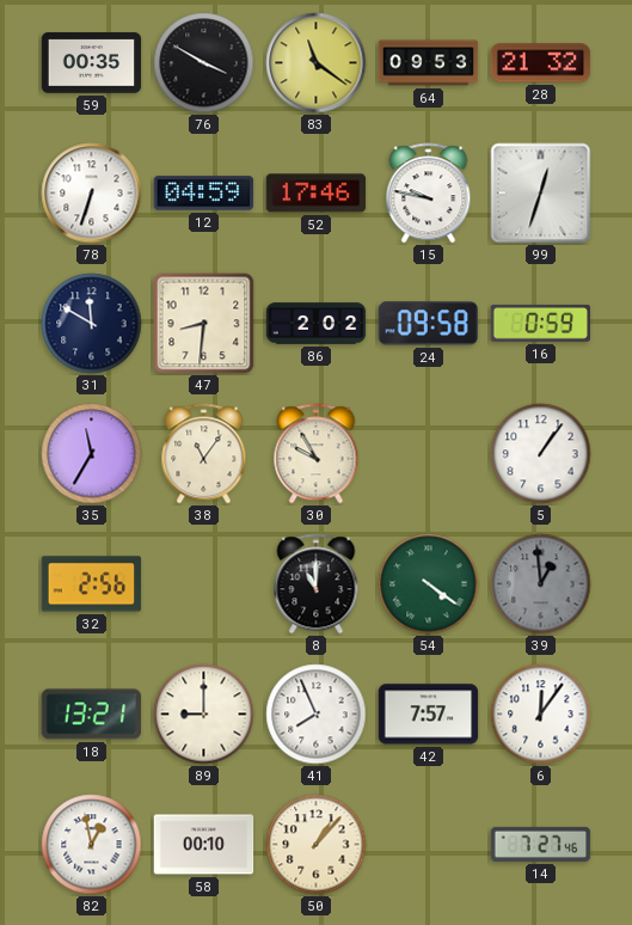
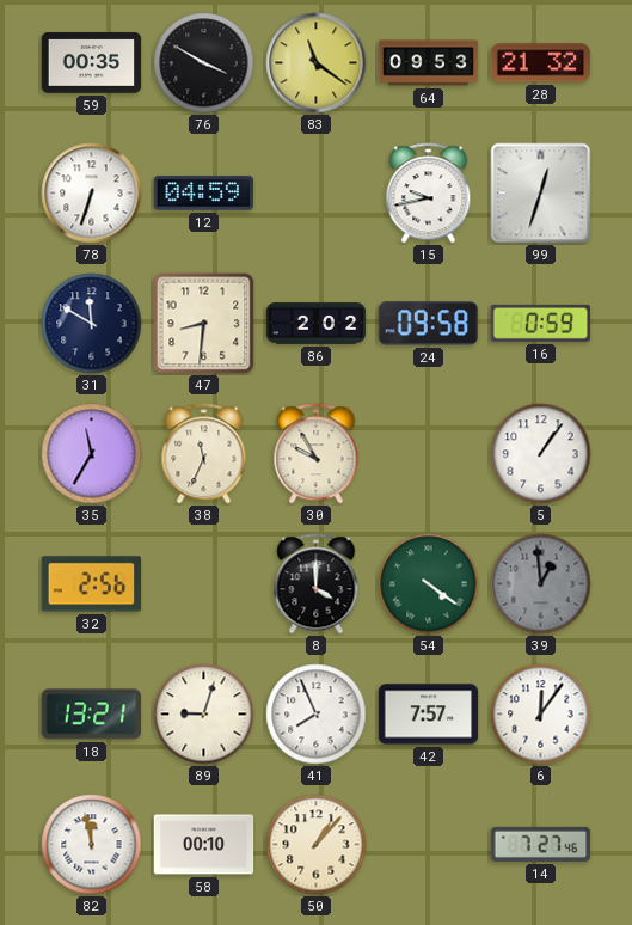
52: 17:46 -> none
15: 9:47 -> 9:43
38: 11:06 -> 11:34
8: 11:00 -> 4:00
89: 9:00 -> 9:03
82: 12:58 -> 11:58
